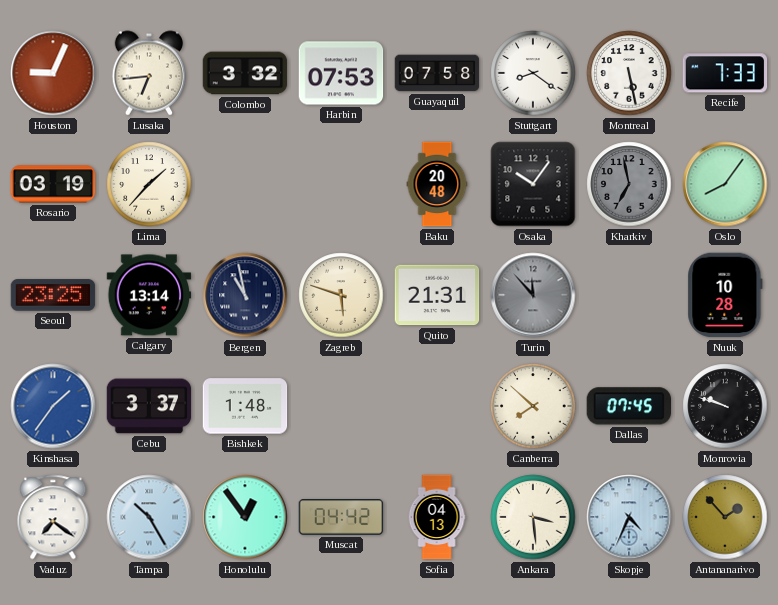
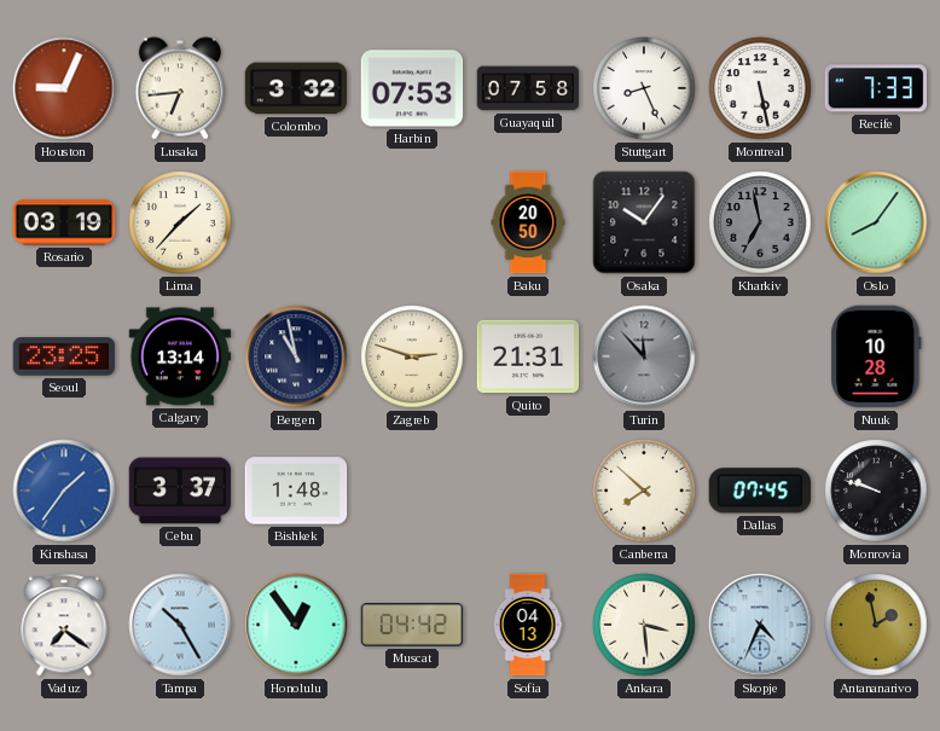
Stuttgart: 8:21 -> 8:26
Baku: 20:48 -> 20:50
Zagreb: 5:48 -> 2:48
Antananarivo: 1:53 -> 1:58
